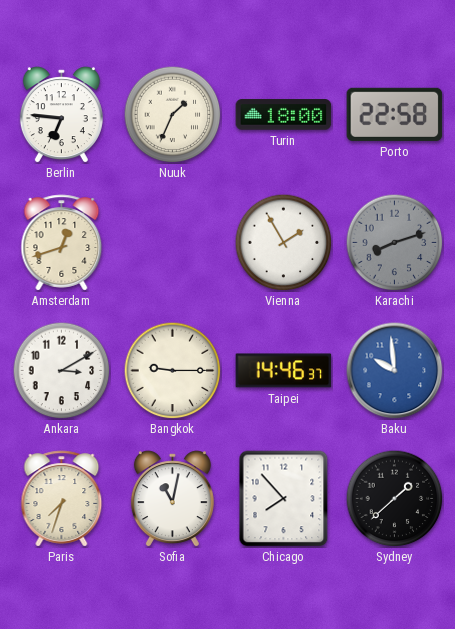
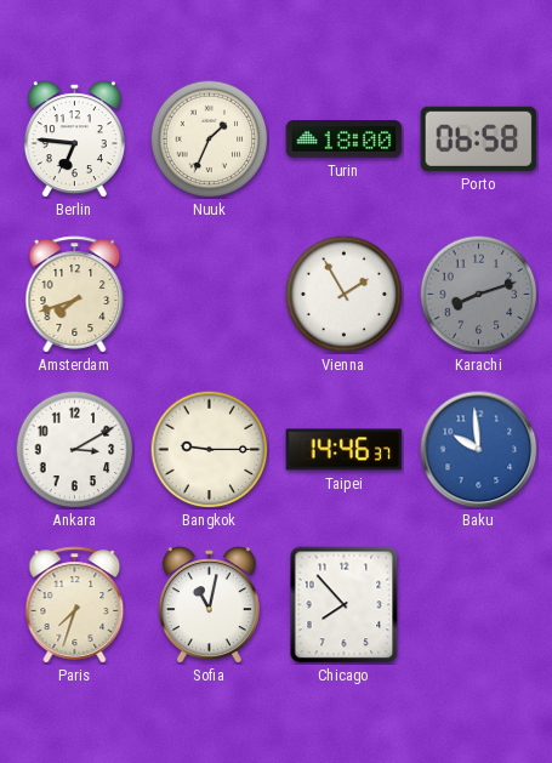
Porto: 22:58 -> 06:58
Amsterdam: 12:42 -> 7:42
Sydney: 1:38 -> none
